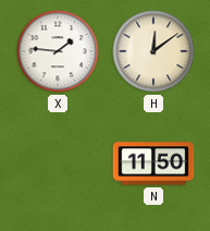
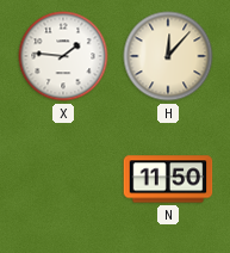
H: 12:09 -> 12:07
